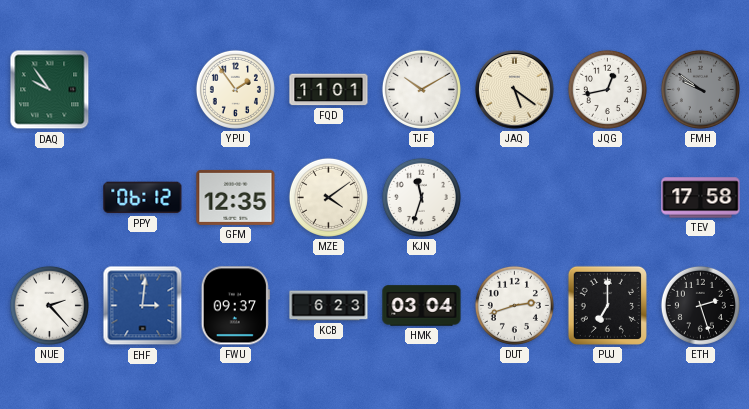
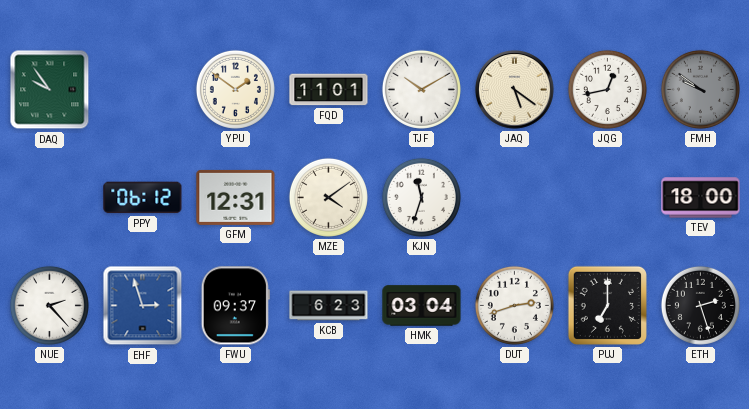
YPU: 1:54 -> 1:51
GFM: 12:35 -> 12:31
TEV: 17:58 -> 18:00
EHF: 3:01 -> 2:57
